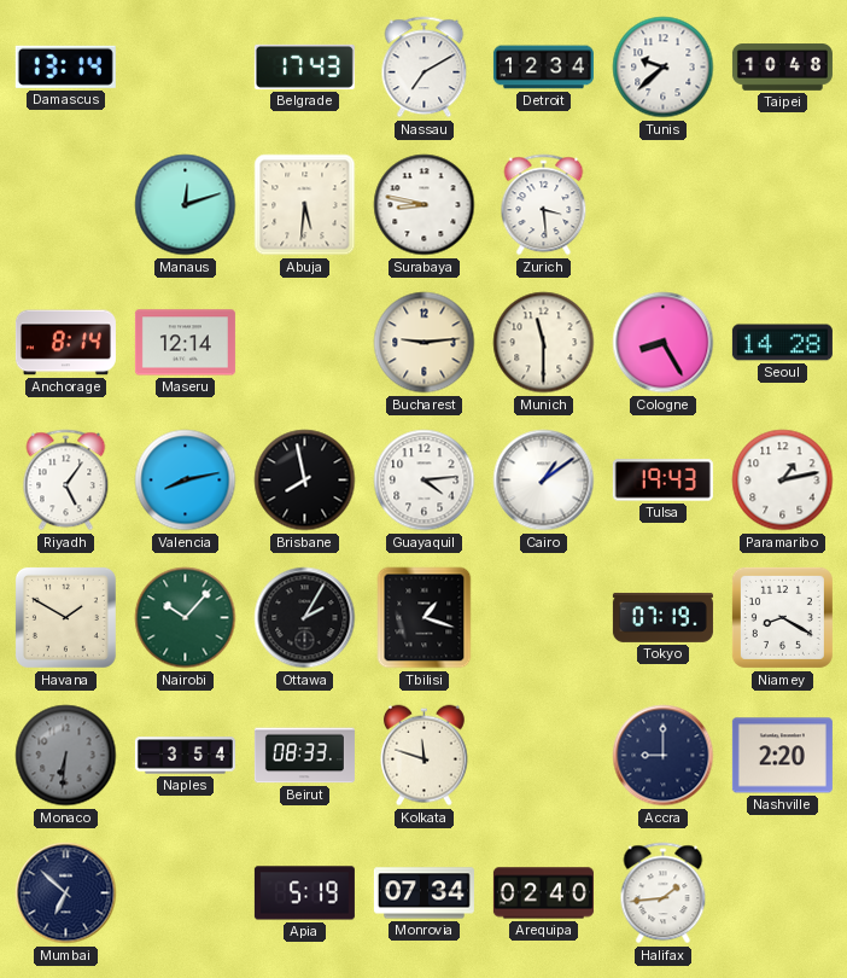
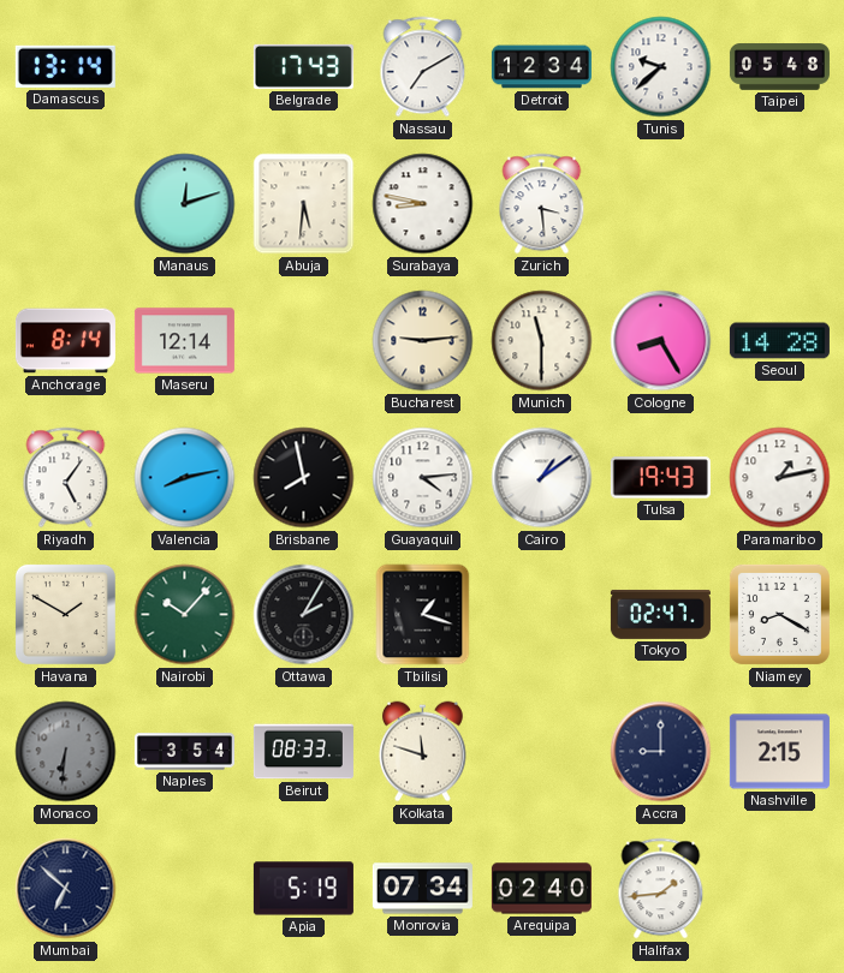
Taipei: 10:48 -> 05:48
Tokyo: 07:19 -> 02:47
Nashville: 2:20 -> 2:15
